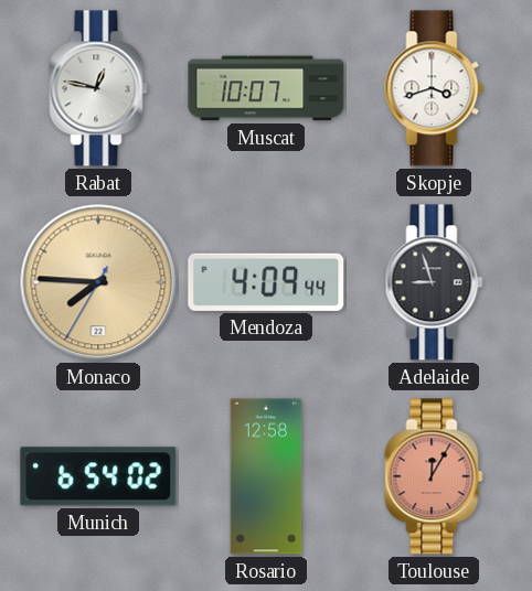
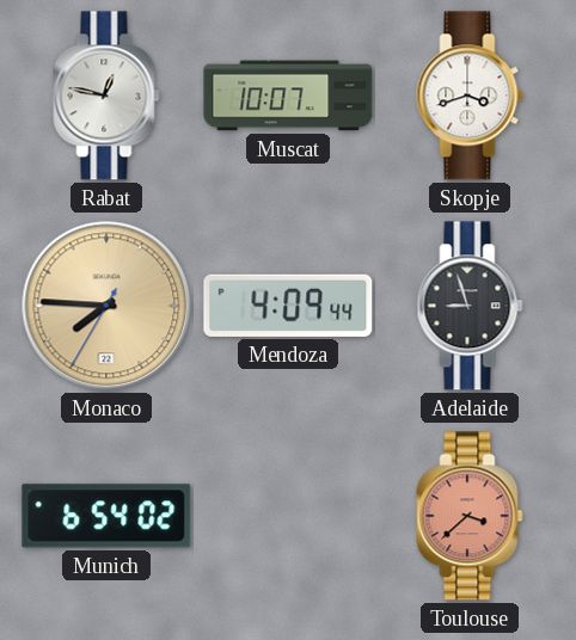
Rosario: 12:58 -> none
Toulouse: 12:05 -> 3:38
